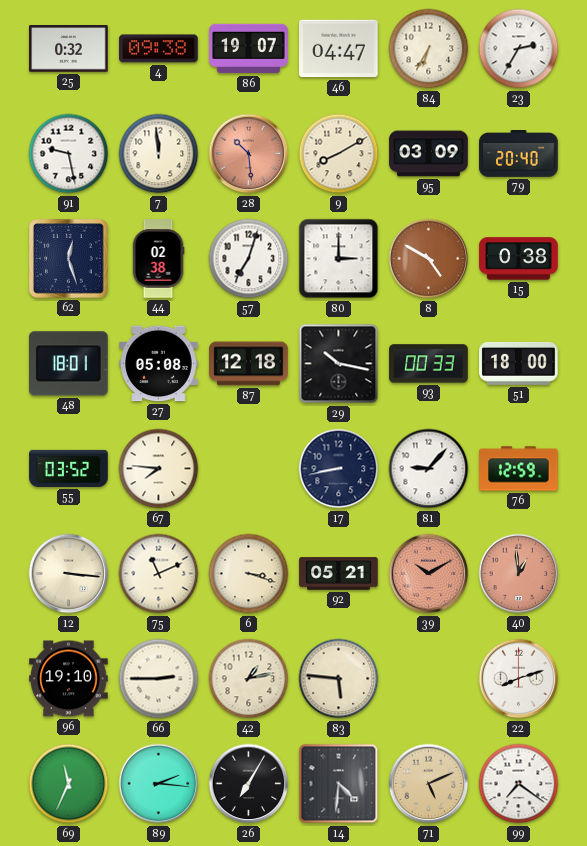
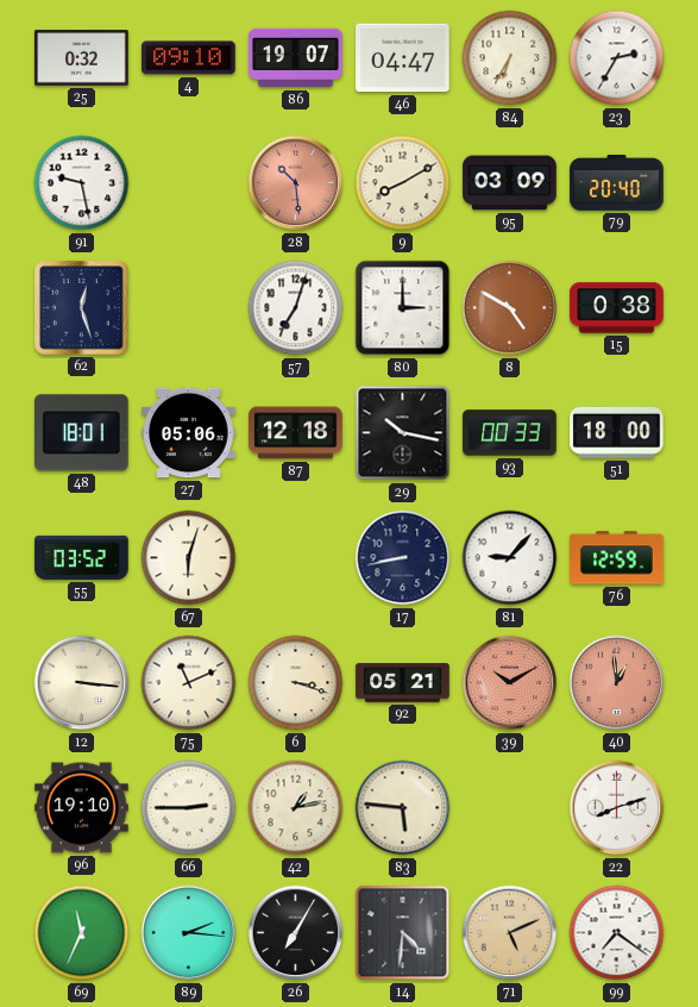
4: 09:38 -> 09:10
7: 11:59 -> none
44: 02:38 -> none
27: 05:08 -> 05:06
67: 7:46 -> 6:03
